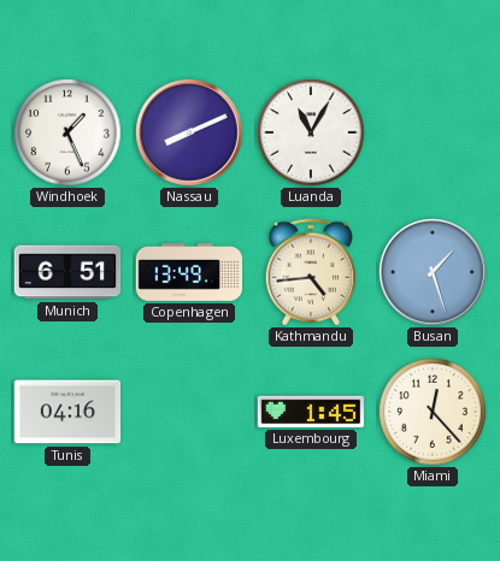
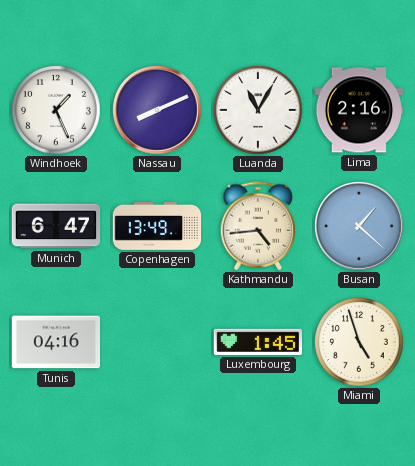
Lima: none -> 2:16
Munich: 6:51 -> 6:47
Busan: 1:27 -> 1:22
Miami: 12:23 -> 4:57
